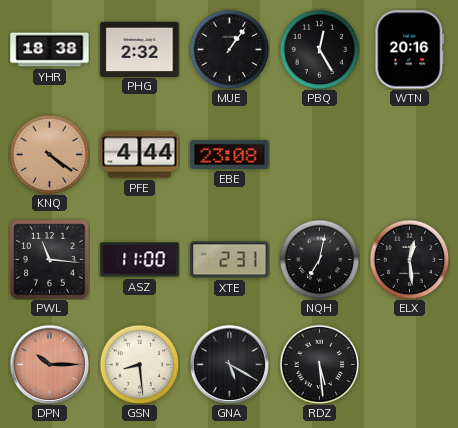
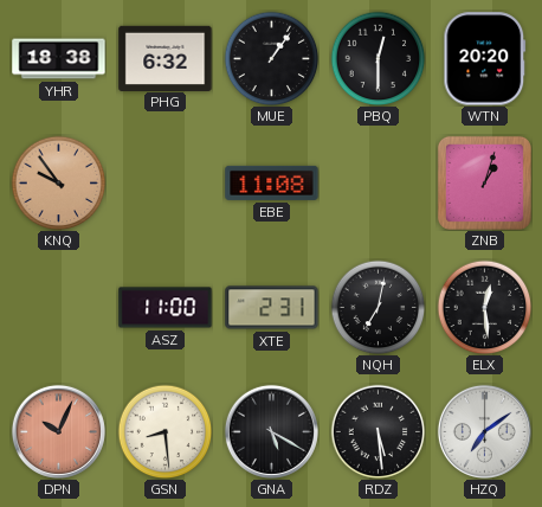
PHG: 2:32 -> 6:32
PBQ: 12:25 -> 12:30
WTN: 20:16 -> 20:20
KNQ: 4:21 -> 9:54
PFE: 4:44 -> none
EBE: 23:08 -> 11:08
ZNB: none -> 1:03
PWL: 11:16 -> none
DPN: 10:15 -> 10:04
HZQ: none -> 7:09
